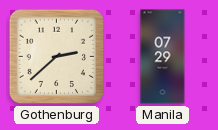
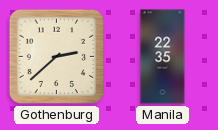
Manila: 07:29 -> 22:35
